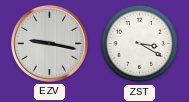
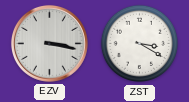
EZV: 9:17 -> 3:17
